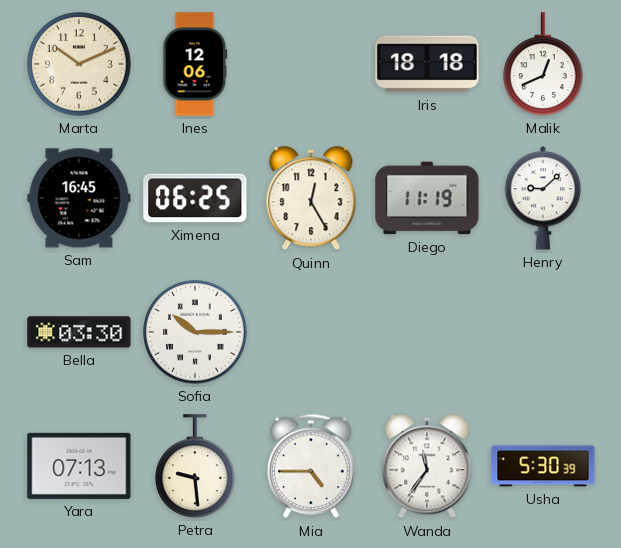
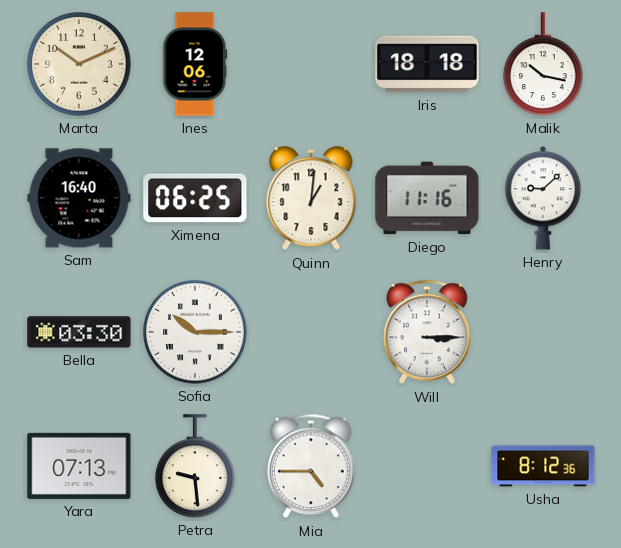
Malik: 12:41 -> 10:17
Sam: 16:45 -> 16:40
Quinn: 12:25 -> 1:01
Diego: 11:19 -> 11:16
Will: none -> 3:15
Wanda: 11:36 -> none
Usha: 5:30 -> 8:12
